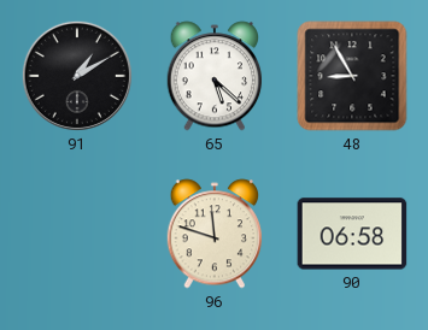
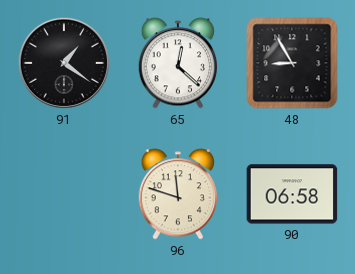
91: 1:10 -> 1:21
65: 5:22 -> 12:22
